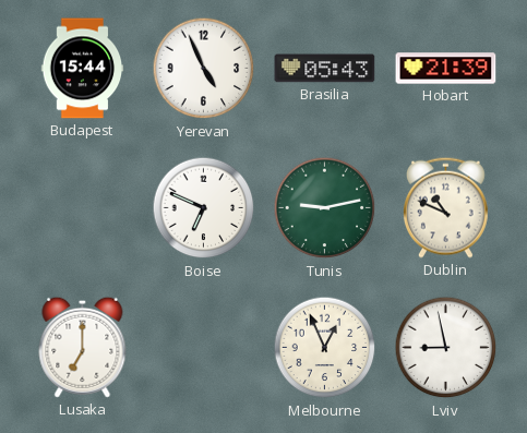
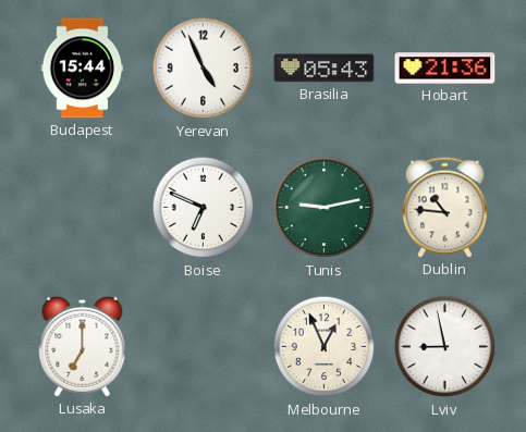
Hobart: 21:39 -> 21:36
Dublin: 10:49 -> 10:46
